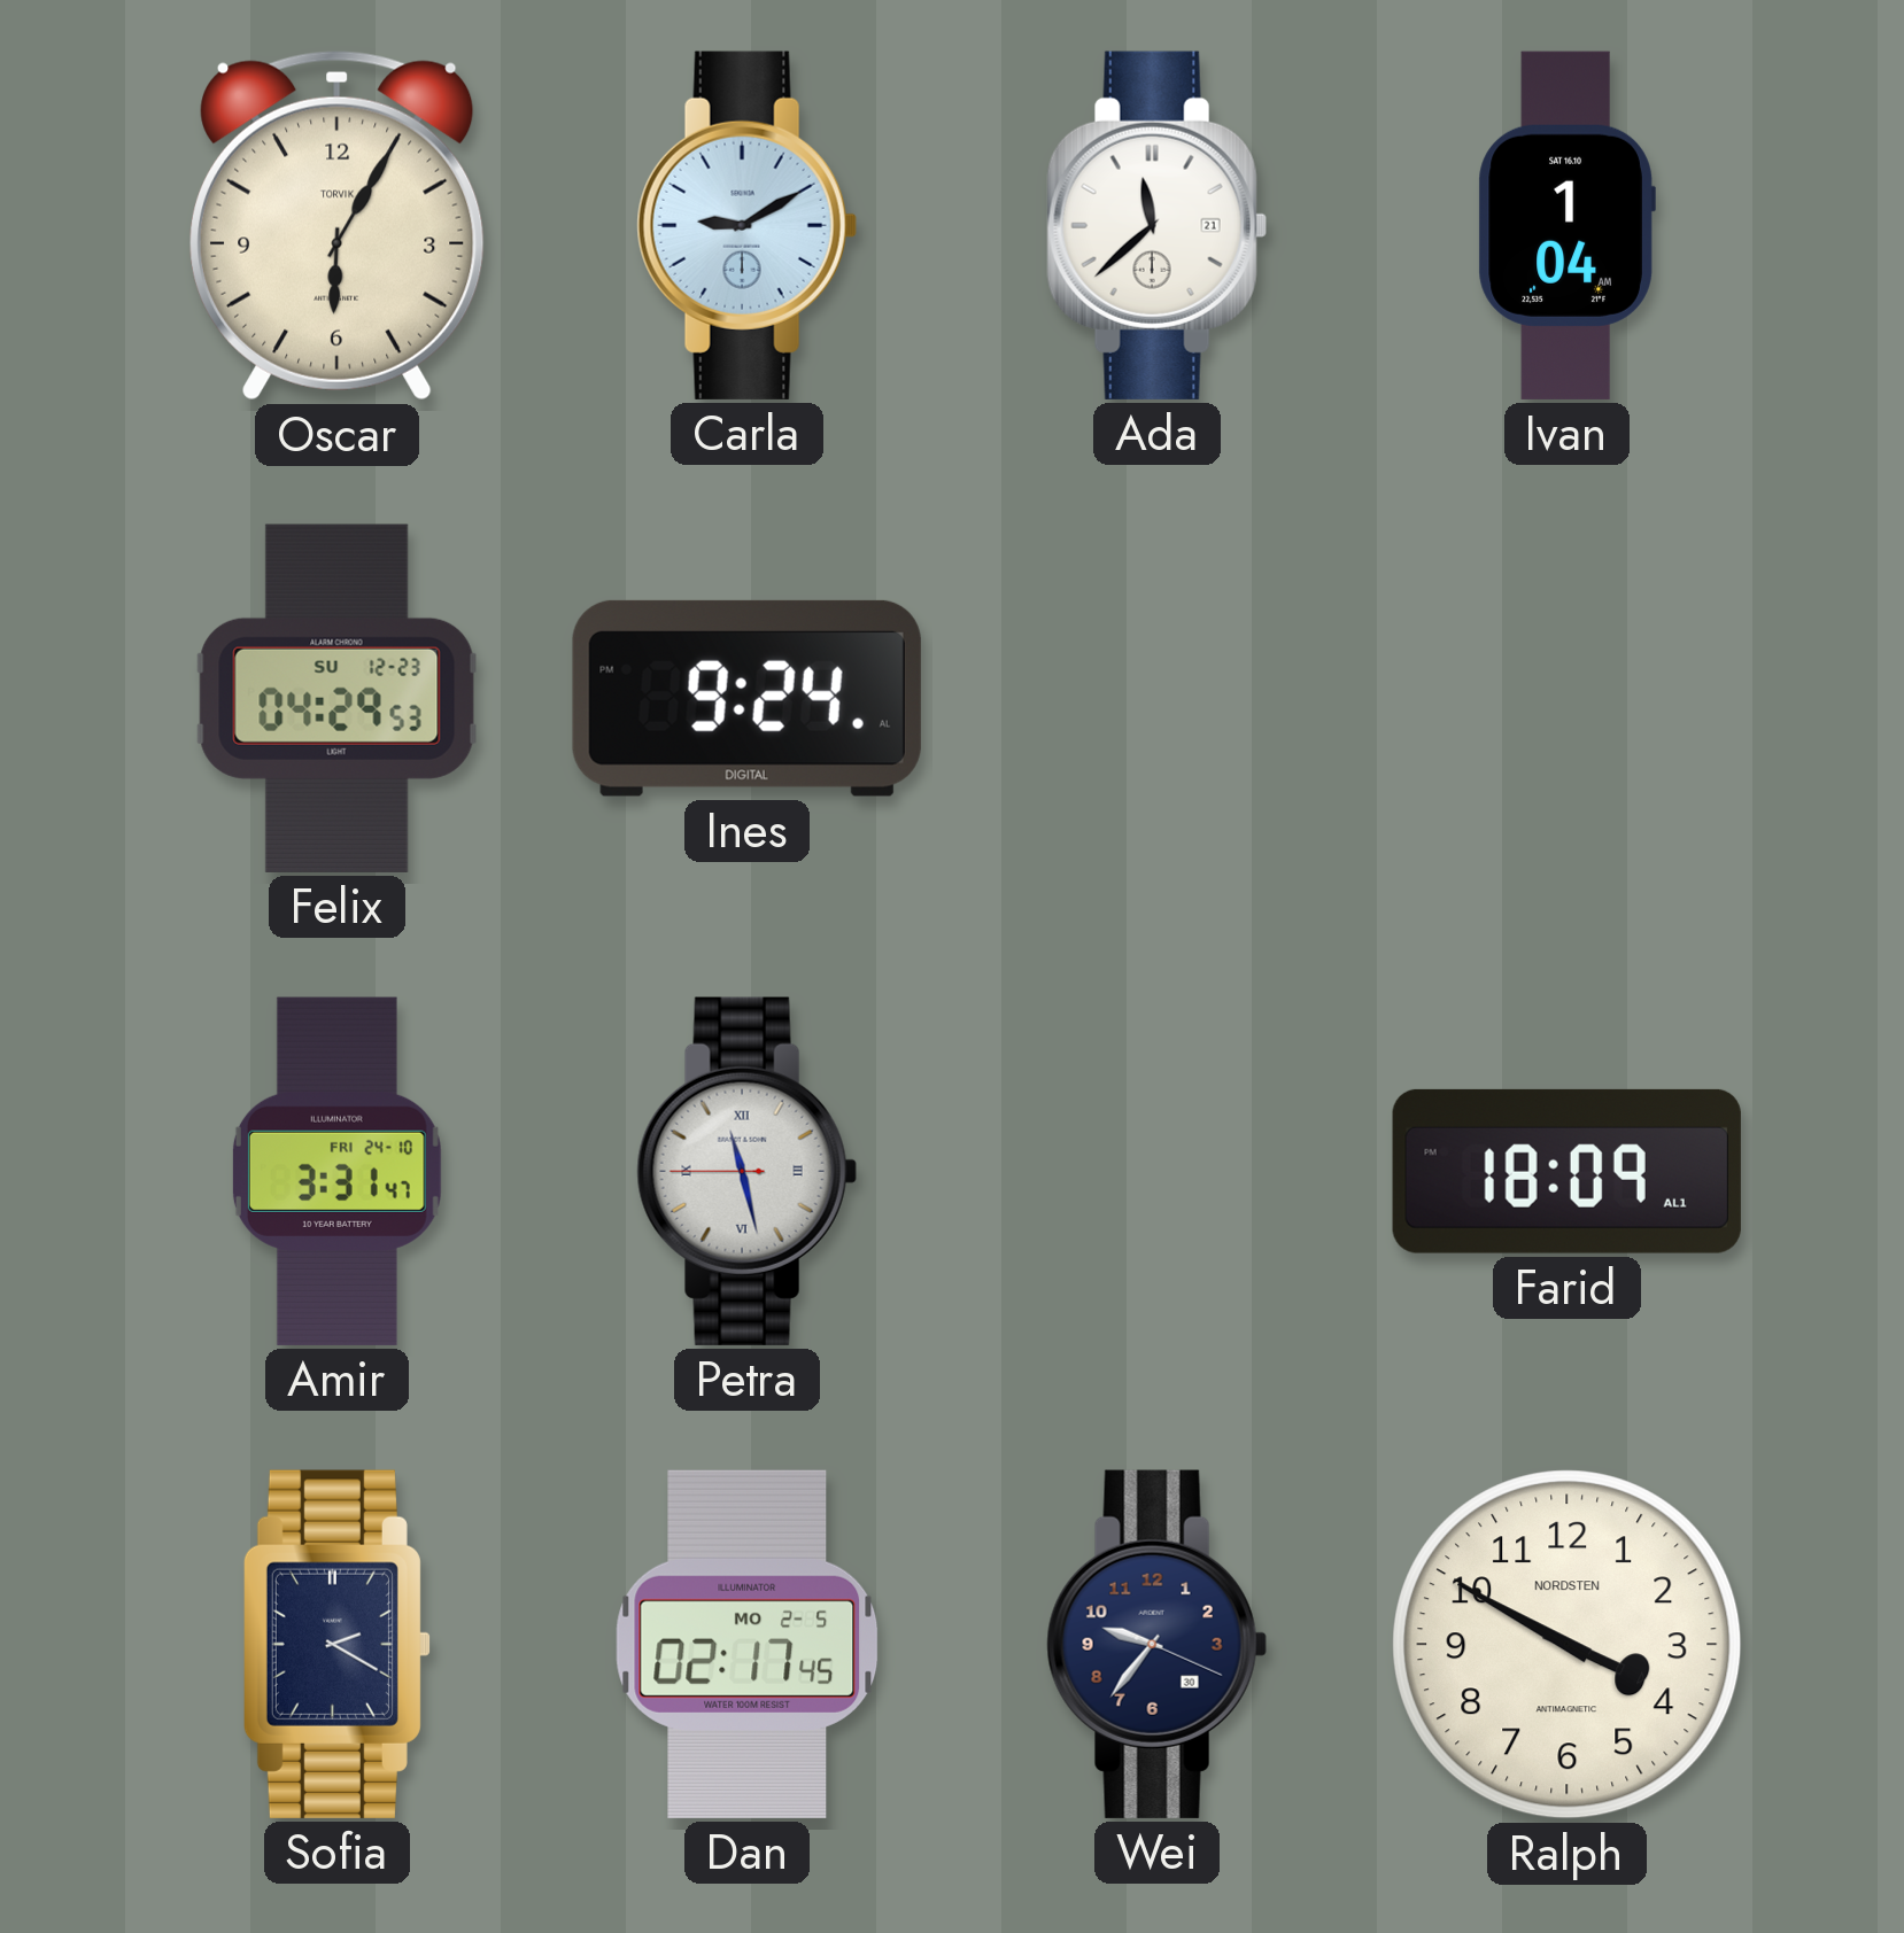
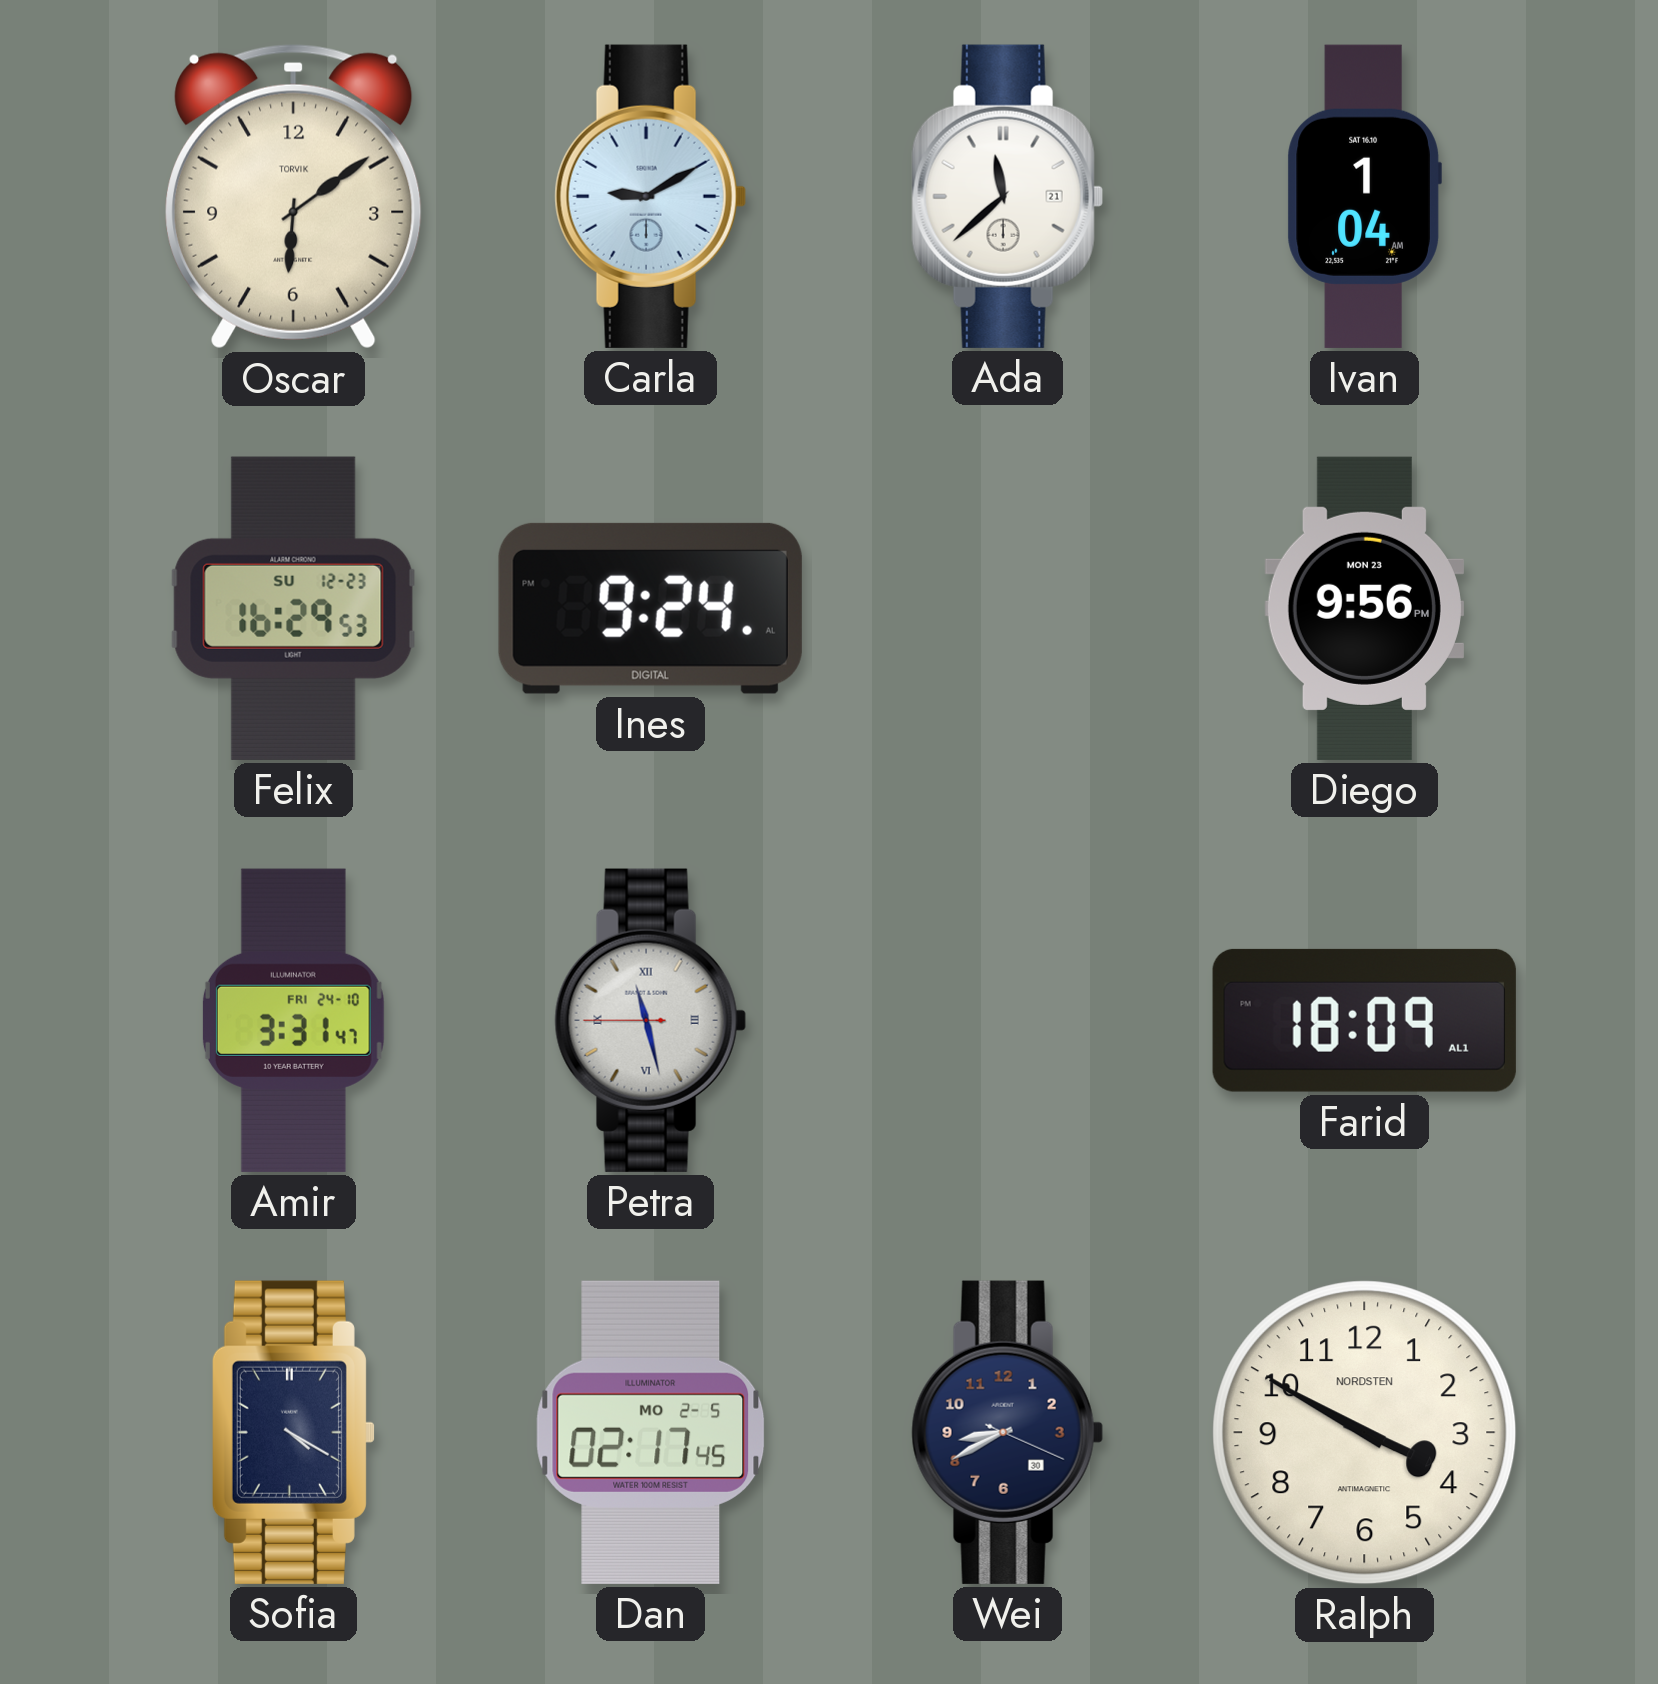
Oscar: 6:05 -> 6:09
Felix: 04:29 -> 16:29
Diego: none -> 9:56
Sofia: 2:20 -> 4:20
Wei: 9:36 -> 8:40
